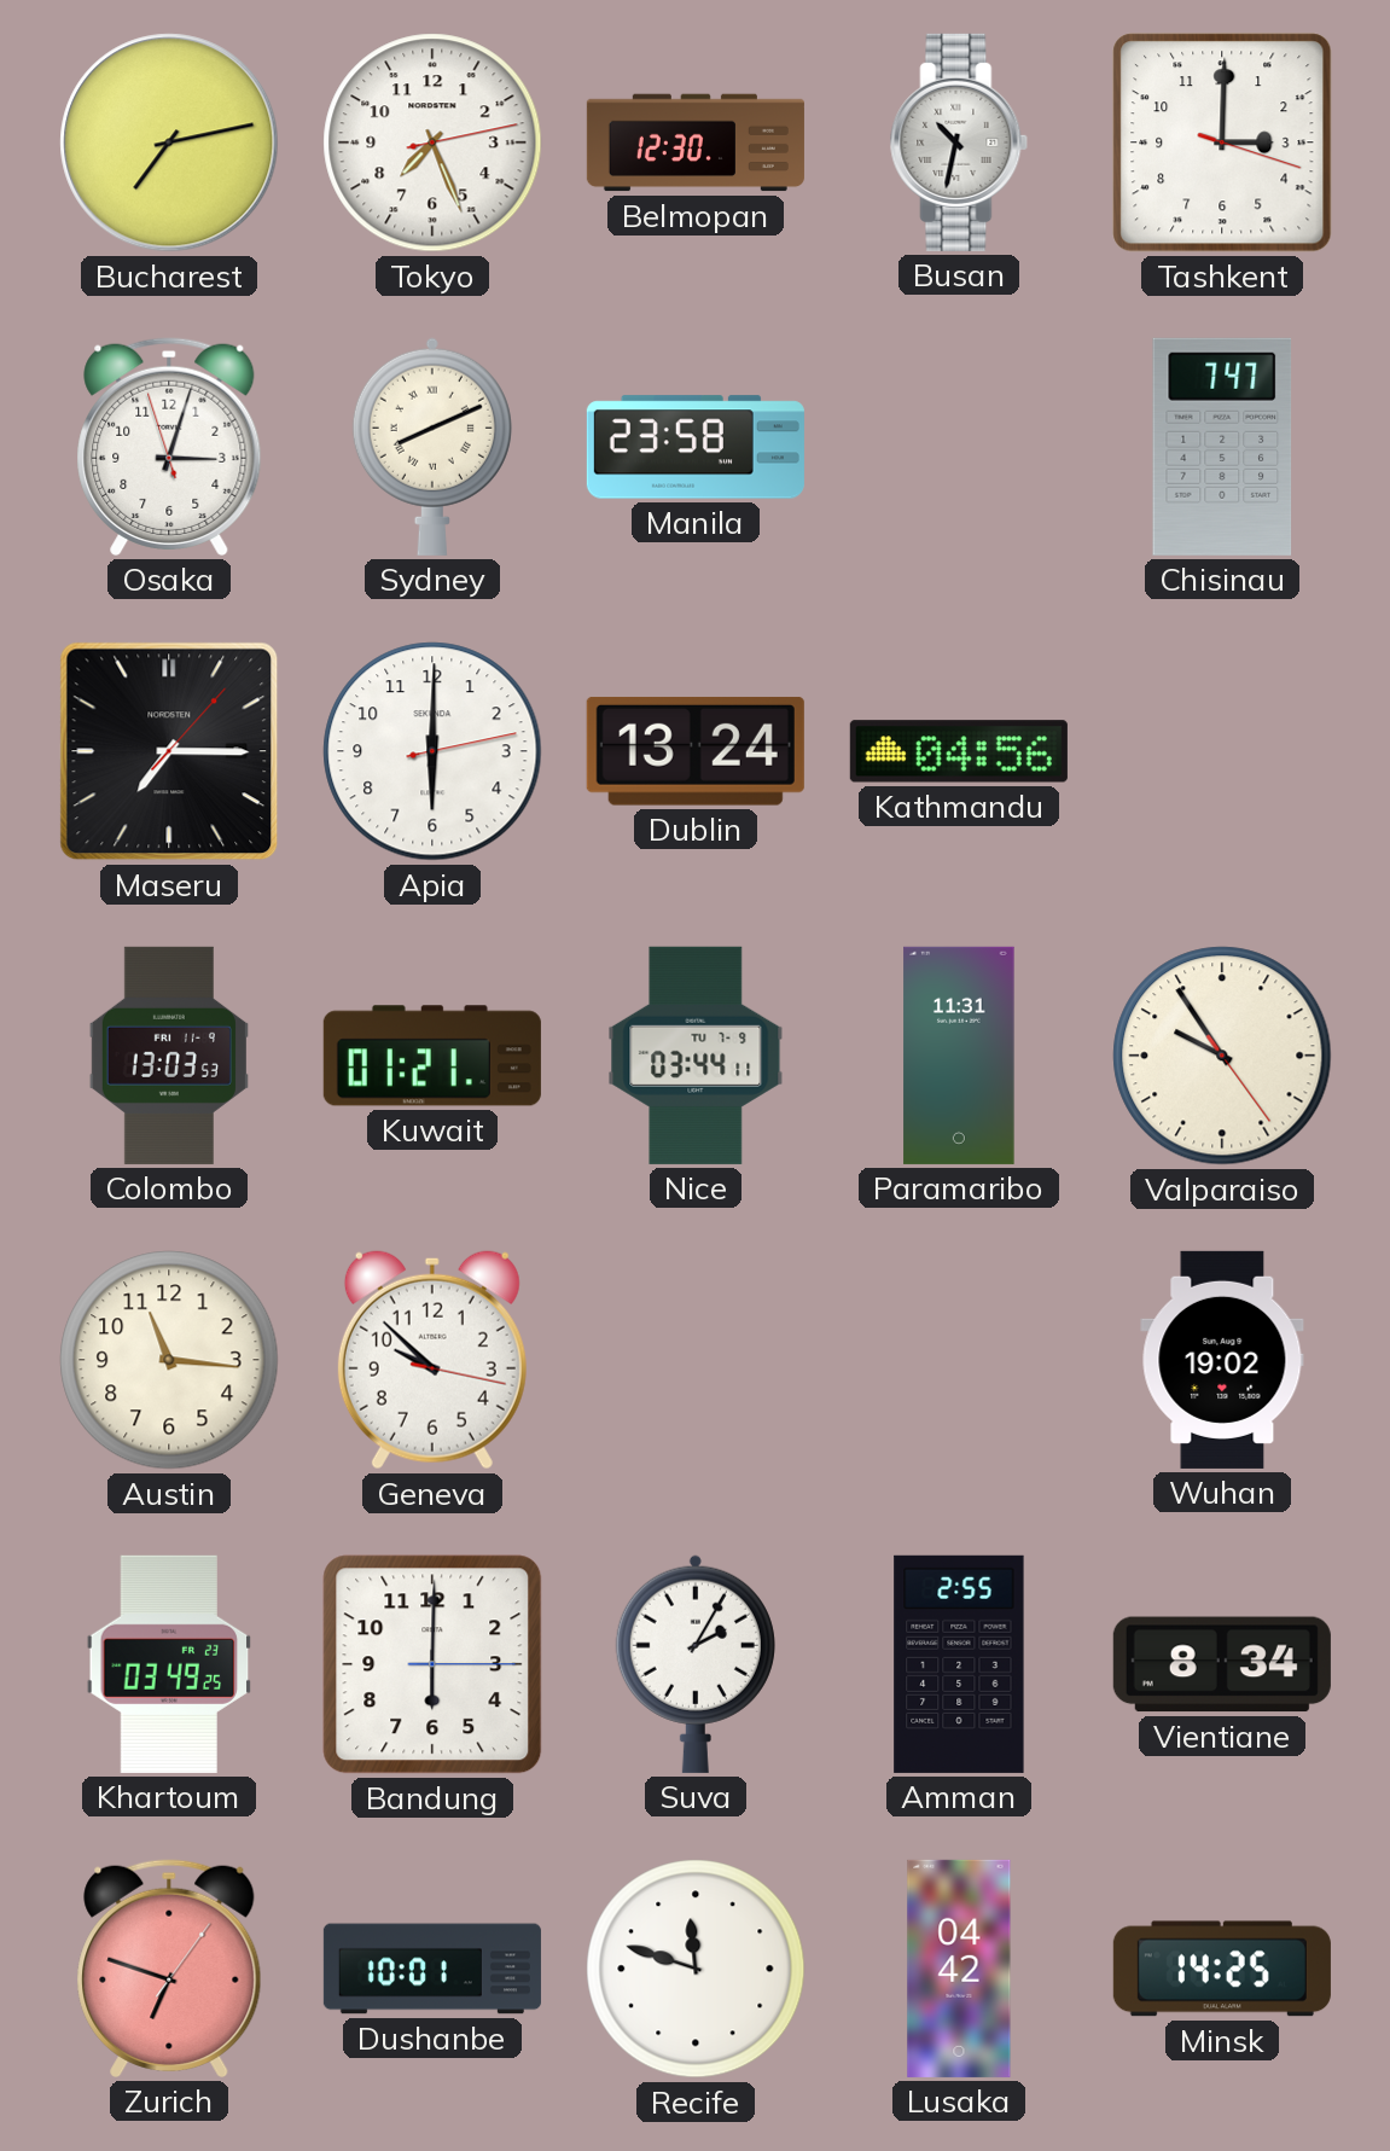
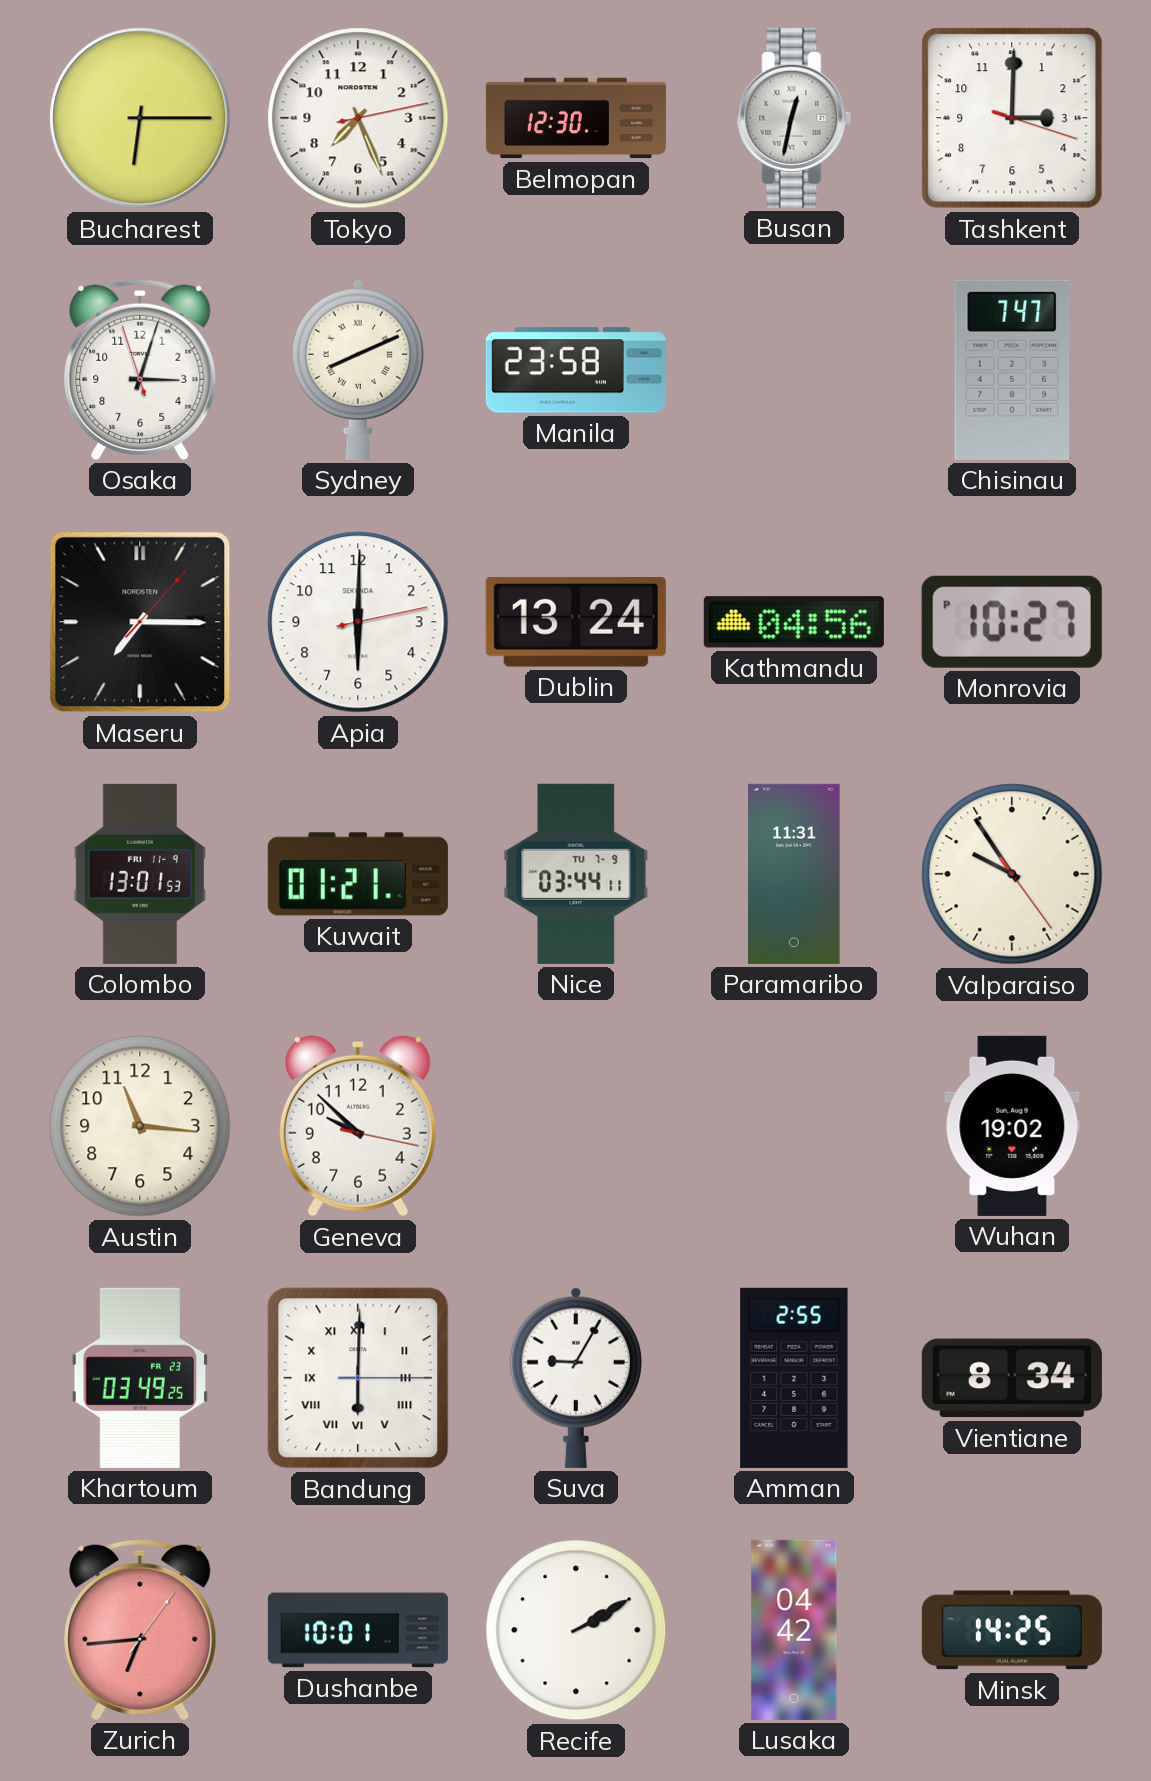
Bucharest: 7:13 -> 6:15
Busan: 10:32 -> 12:32
Monrovia: none -> 10:27
Colombo: 13:03 -> 13:01
Bandung numerals: Arabic -> Roman
Suva: 2:05 -> 9:05
Zurich: 6:48 -> 6:44
Recife: 11:48 -> 2:10
